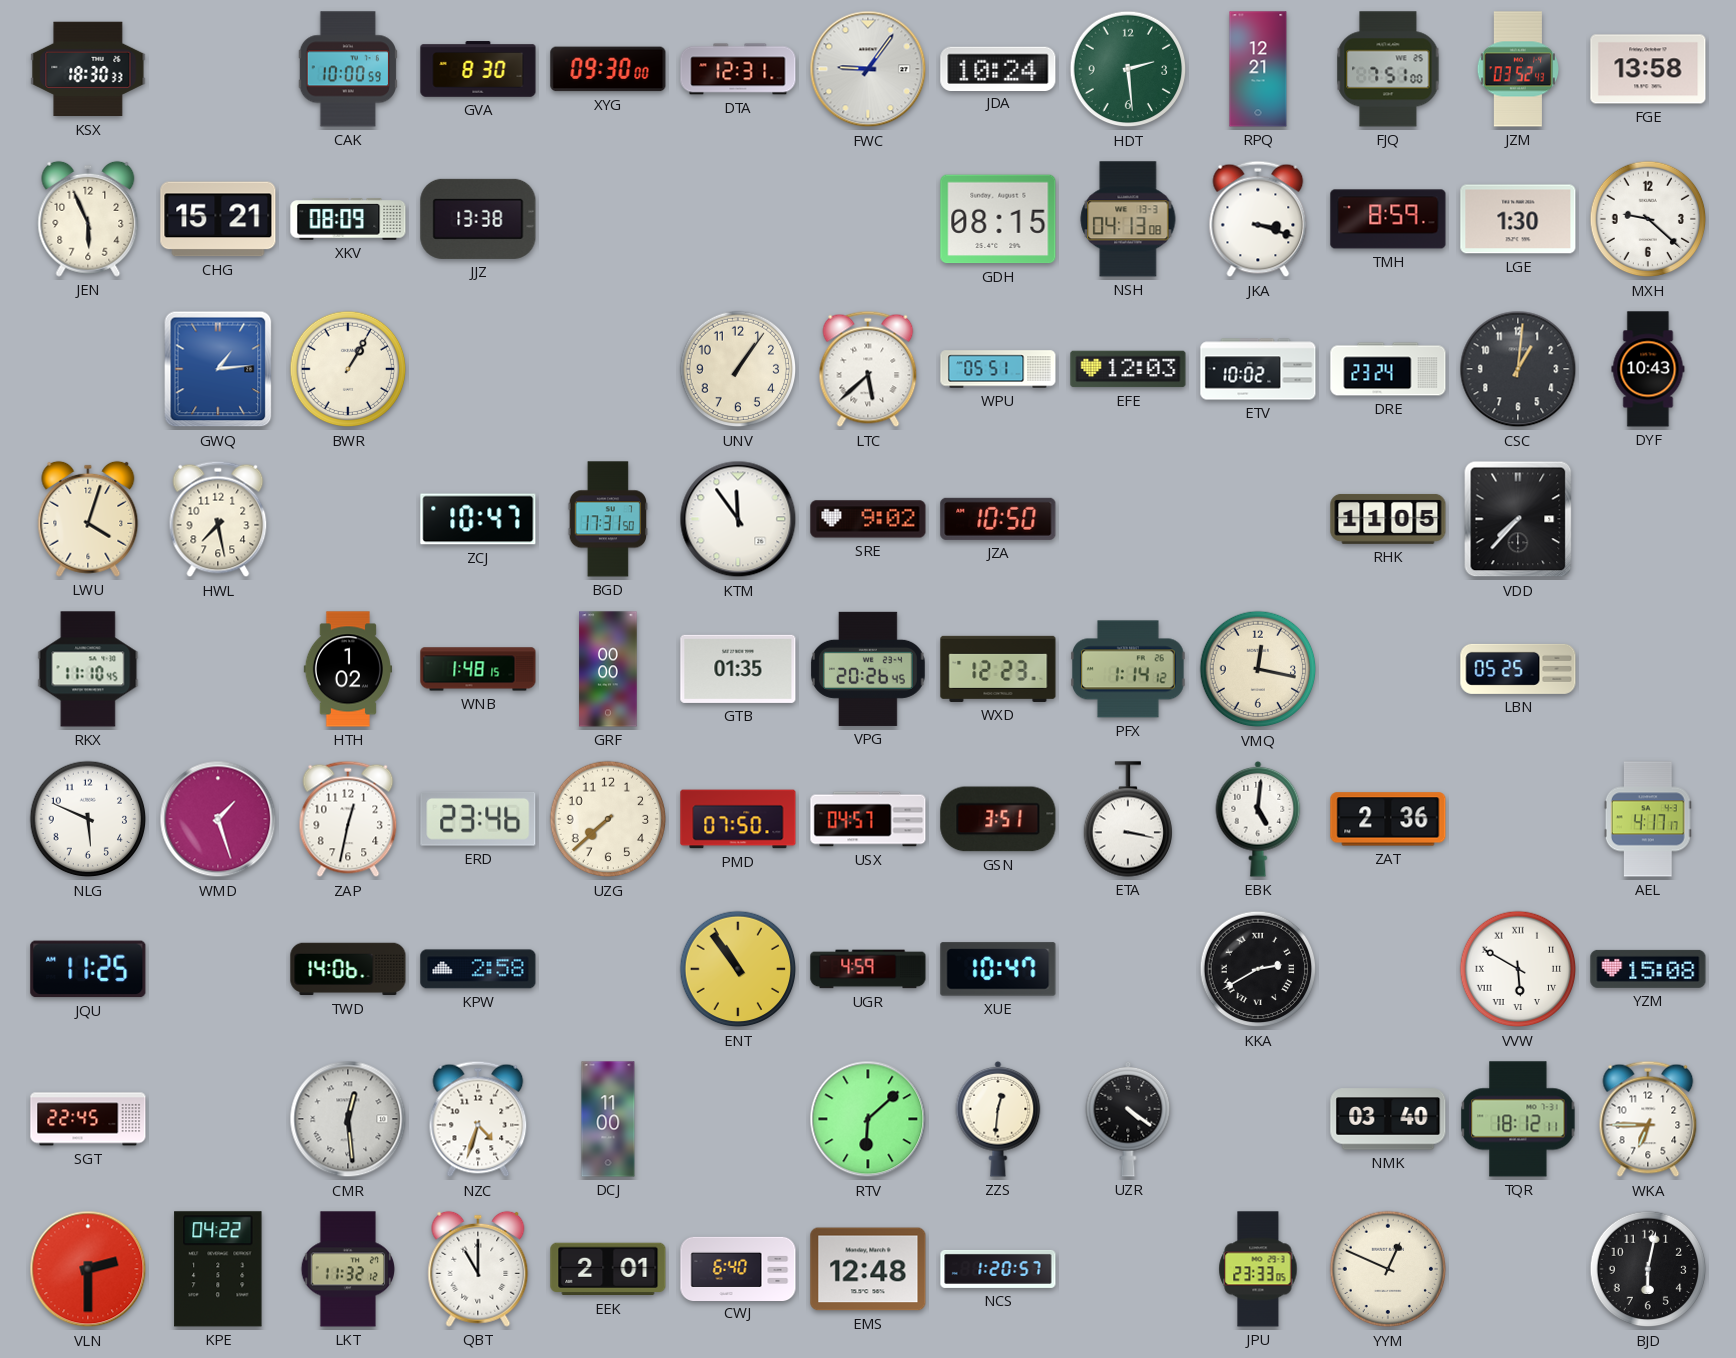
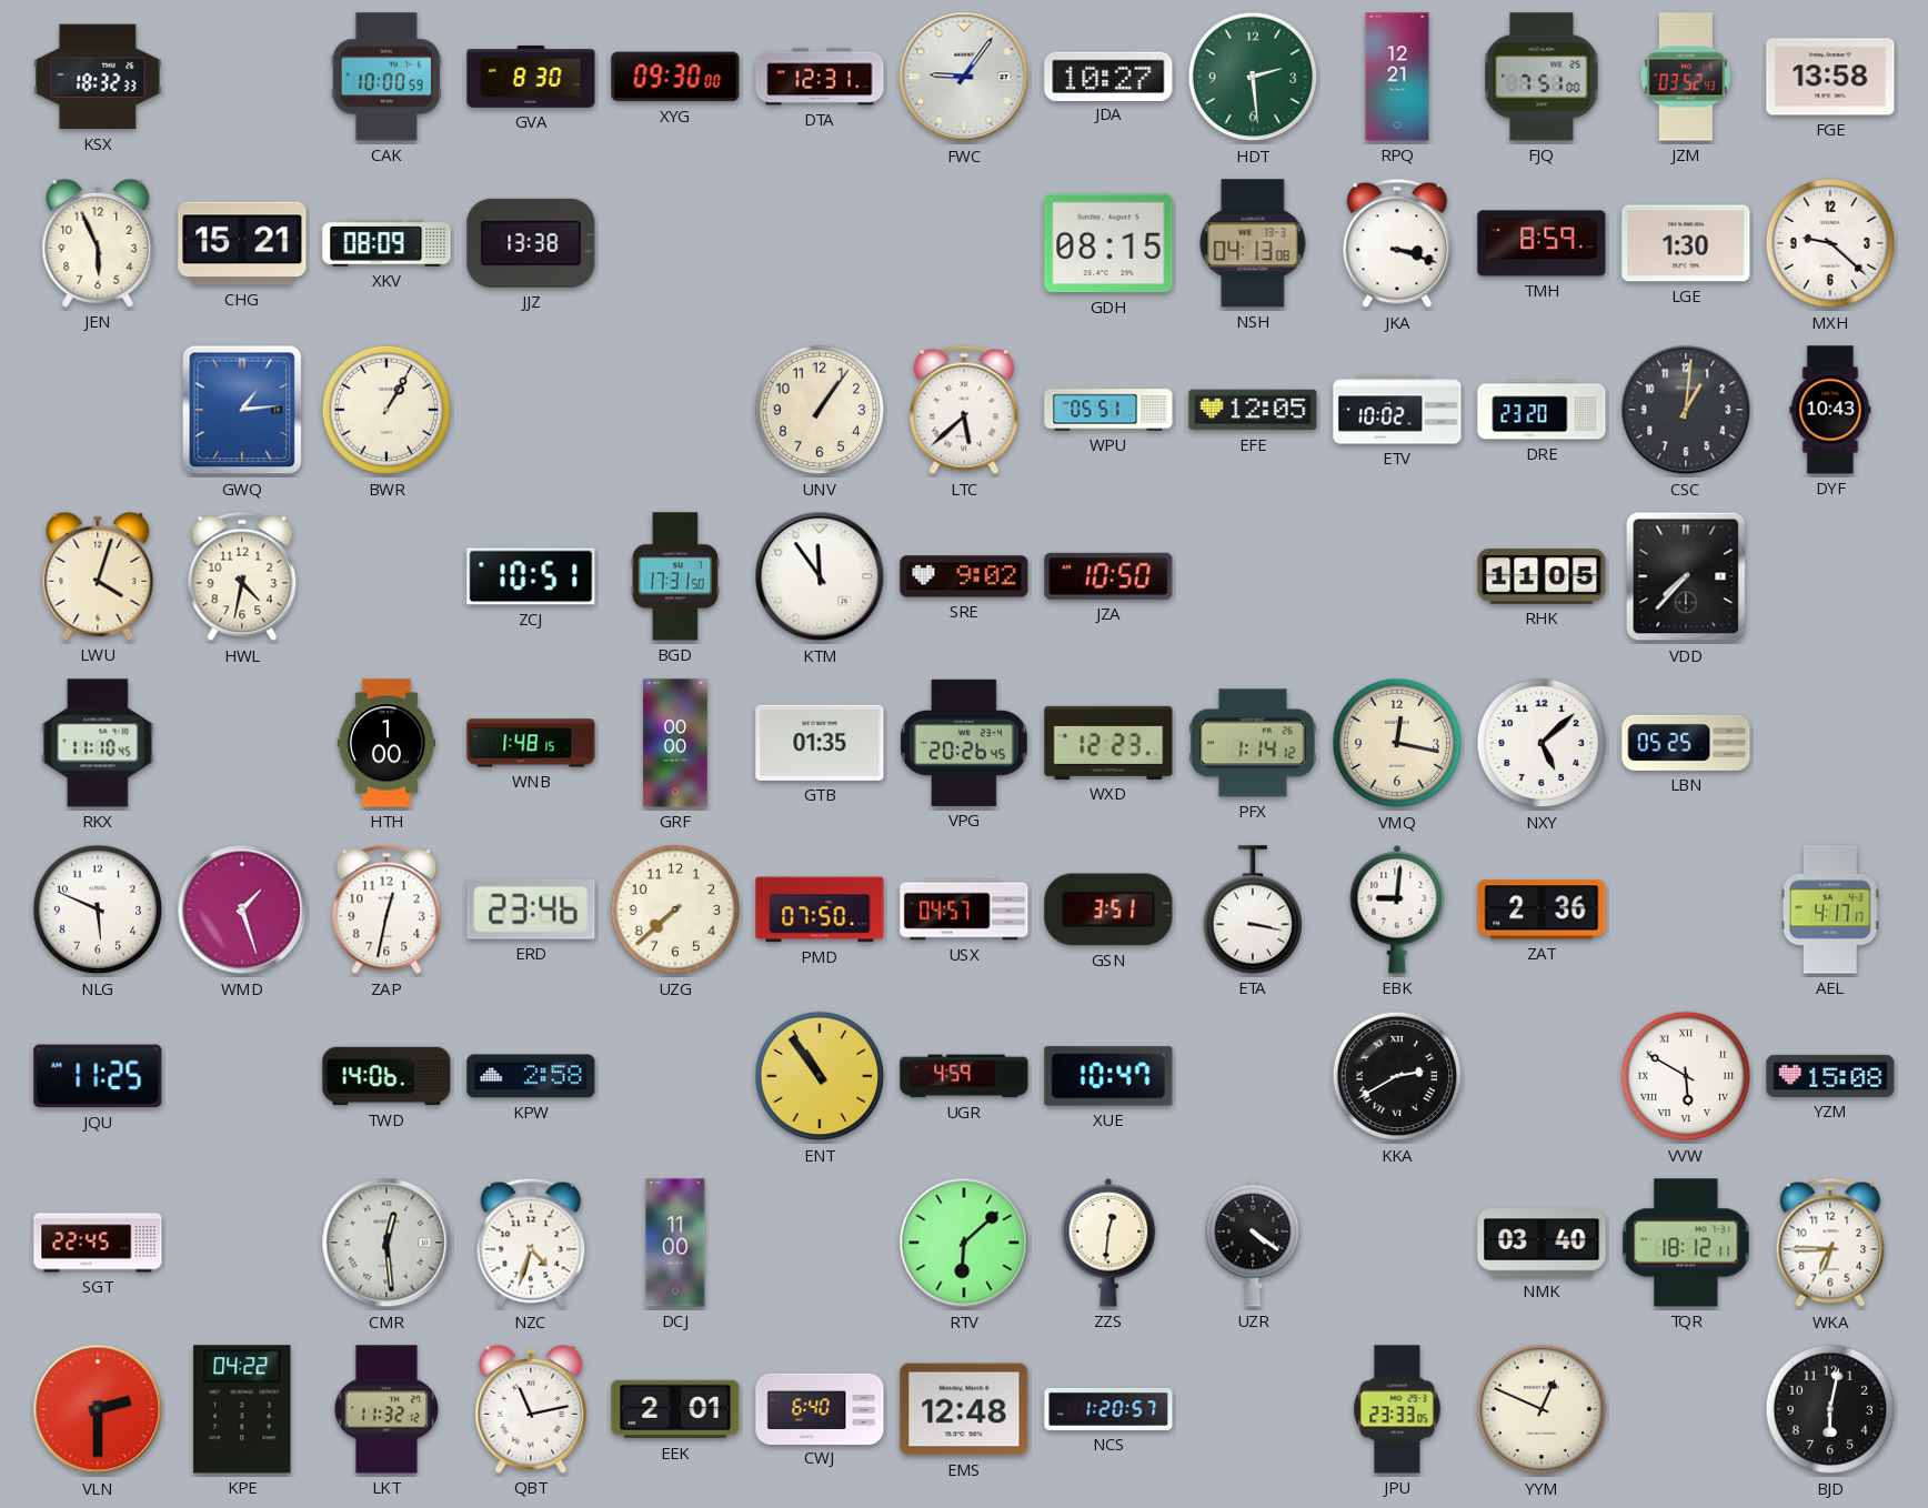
KSX: 18:30 -> 18:32
JDA: 10:24 -> 10:27
EFE: 12:03 -> 12:05
DRE: 23:24 -> 23:20
HWL: 7:28 -> 4:32
ZCJ: 10:47 -> 10:51
HTH: 1:02 -> 1:00
NXY: none -> 5:08
EBK: 5:01 -> 9:01
QBT: 11:00 -> 11:13
